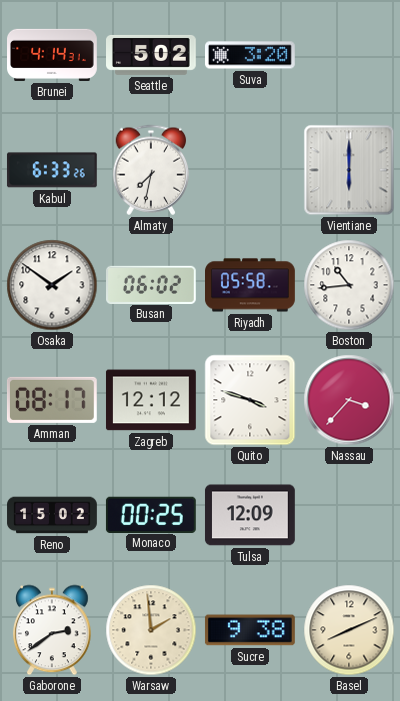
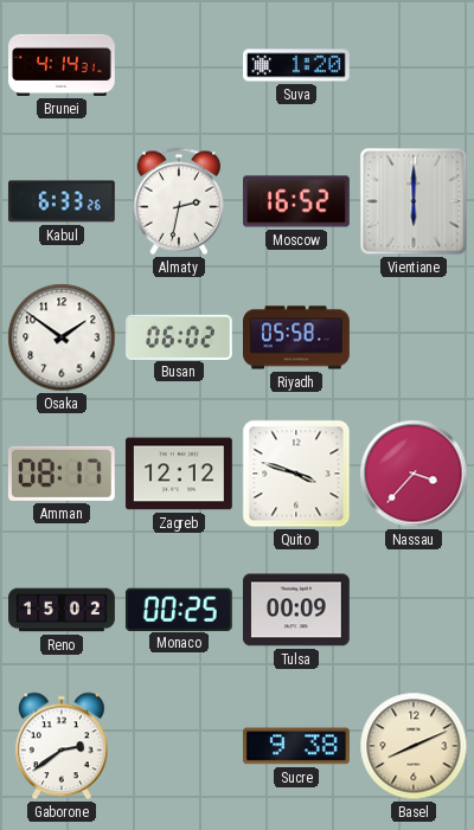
Seattle: 5:02 -> none
Suva: 3:20 -> 1:20
Almaty: 7:32 -> 2:32
Moscow: none -> 16:52
Boston: 10:44 -> none
Tulsa: 12:09 -> 00:09
Warsaw: 1:59 -> none
